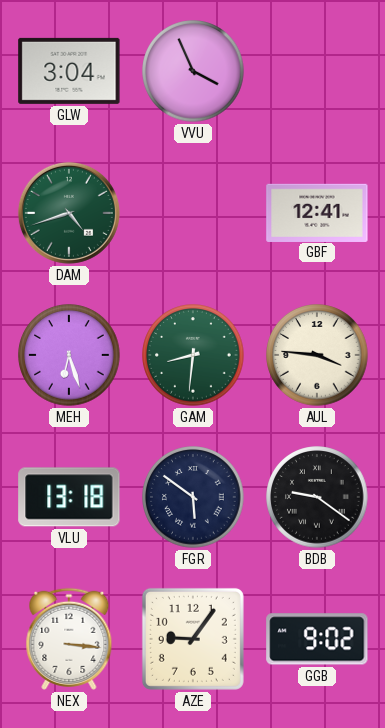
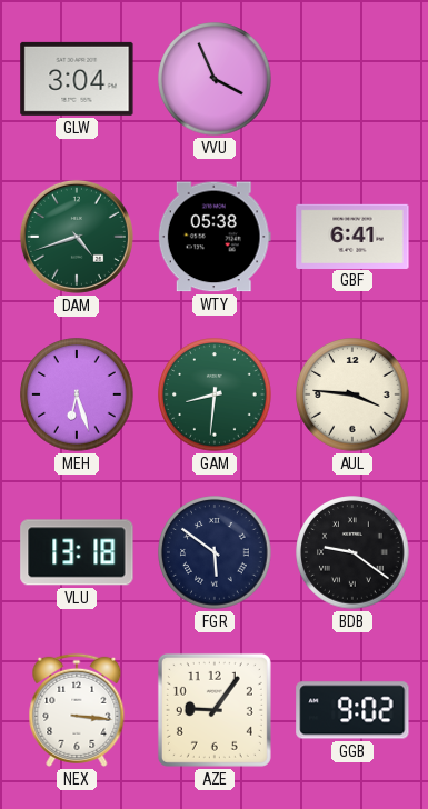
WTY: none -> 05:38
GBF: 12:41 -> 6:41
